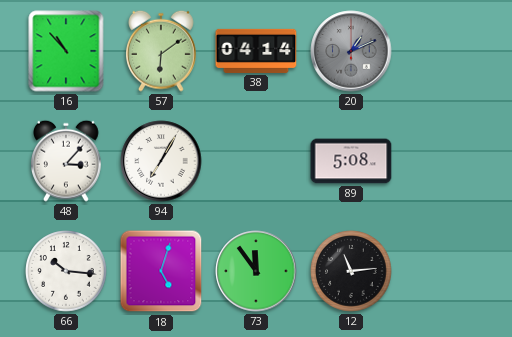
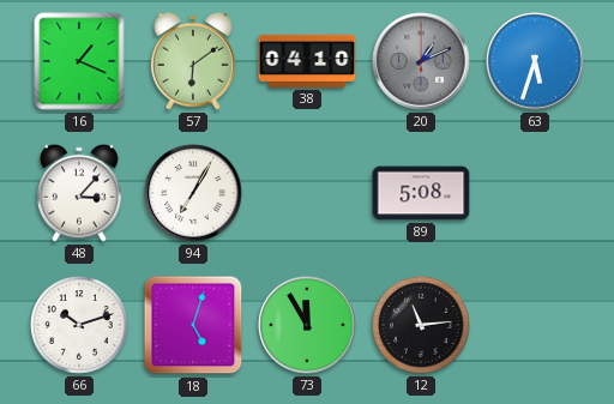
16: 10:53 -> 1:19
38: 04:14 -> 04:10
63: none -> 5:33
66: 10:16 -> 10:12
73: 11:54 -> 11:55
